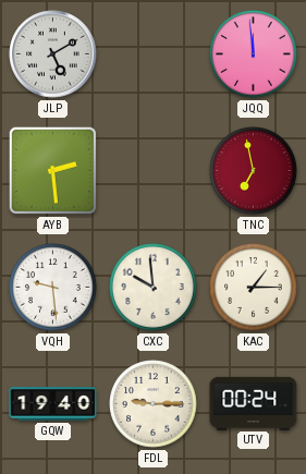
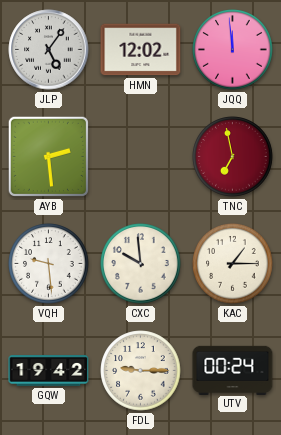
JLP: 5:10 -> 5:06
HMN: none -> 12:02
GQW: 19:40 -> 19:42
